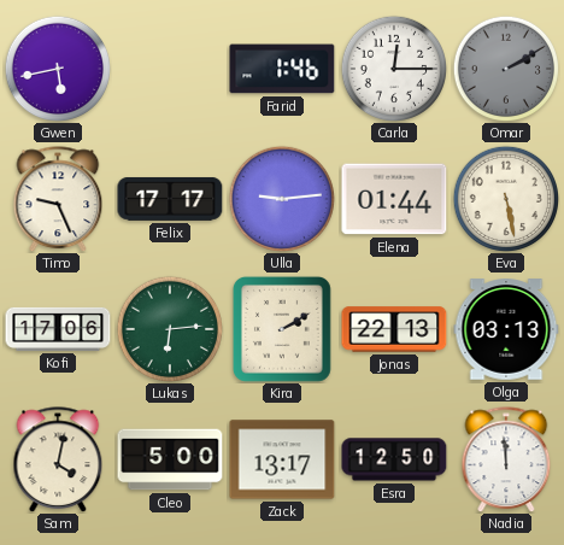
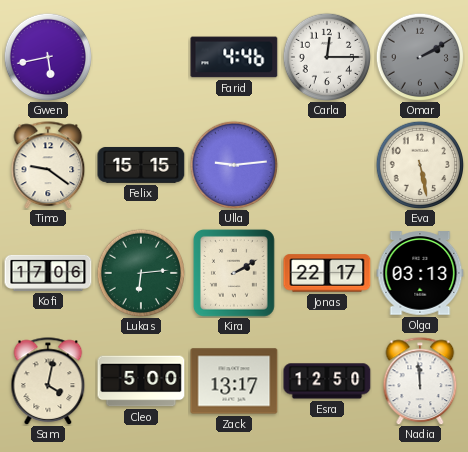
Farid: 1:46 -> 4:46
Timo: 9:26 -> 9:21
Felix: 17:17 -> 15:15
Elena: 01:44 -> none
Jonas: 22:13 -> 22:17
